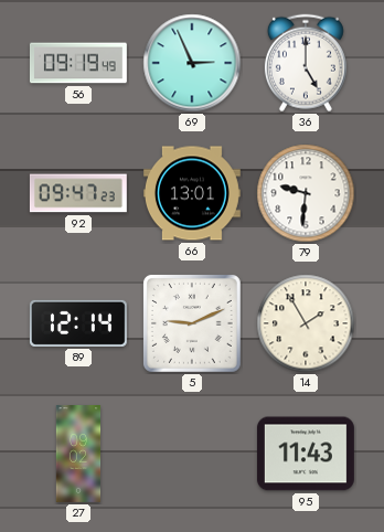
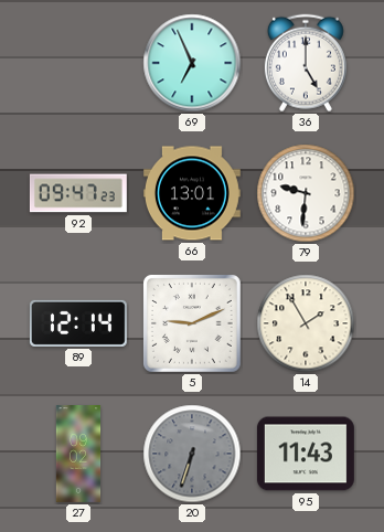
56: 09:19 -> none
69: 2:56 -> 6:56
20: none -> 6:33
